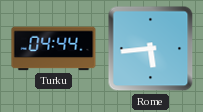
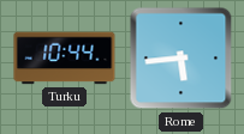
Turku: 04:44 -> 10:44
